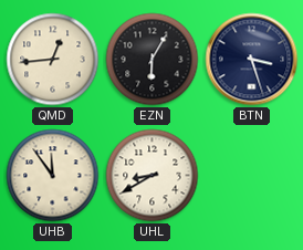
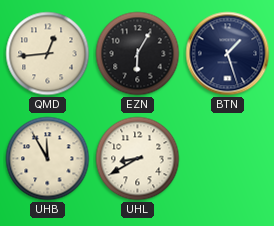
BTN: 3:27 -> 1:27
UHB: 11:54 -> 11:55
